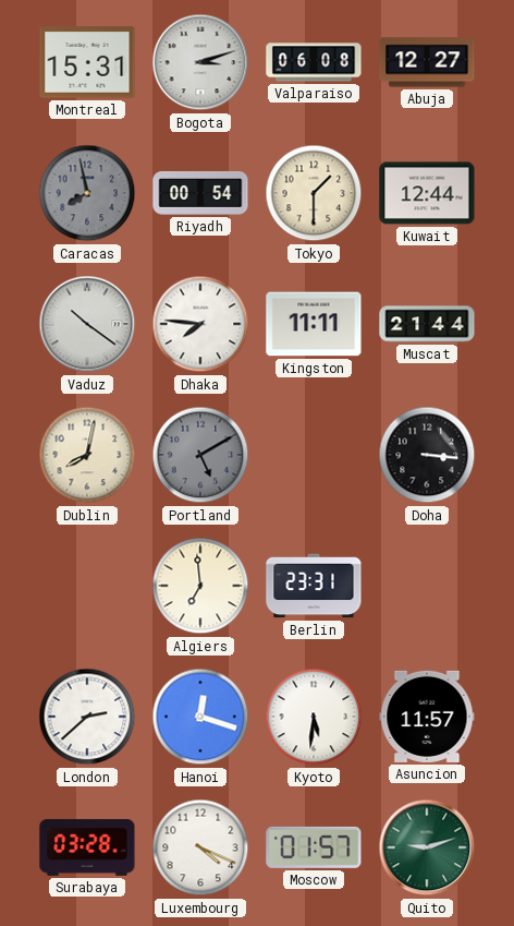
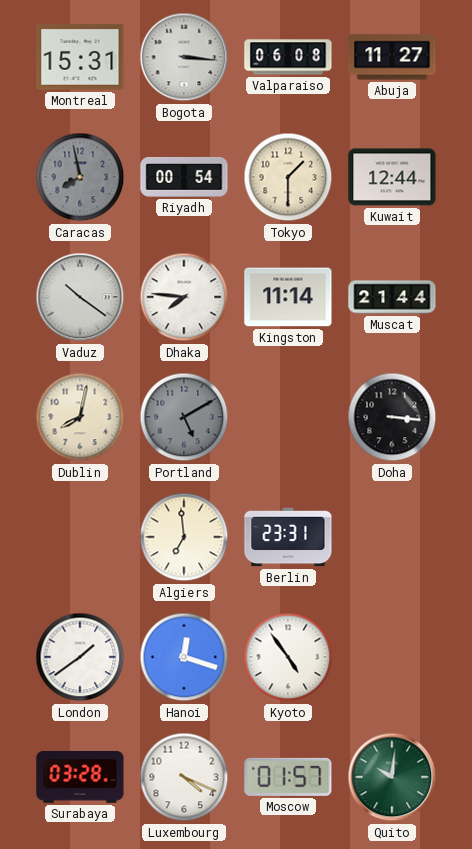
Bogota: 3:12 -> 3:16
Abuja: 12:27 -> 11:27
Kingston: 11:11 -> 11:14
London: 2:38 -> 1:39
Kyoto: 5:31 -> 4:54
Asuncion: 11:57 -> none
Quito: 9:12 -> 10:01
